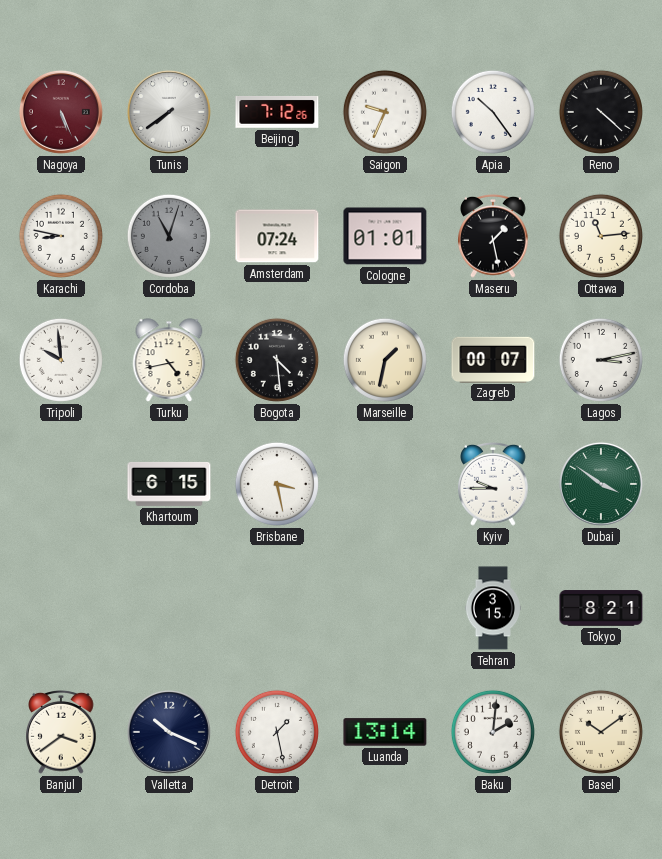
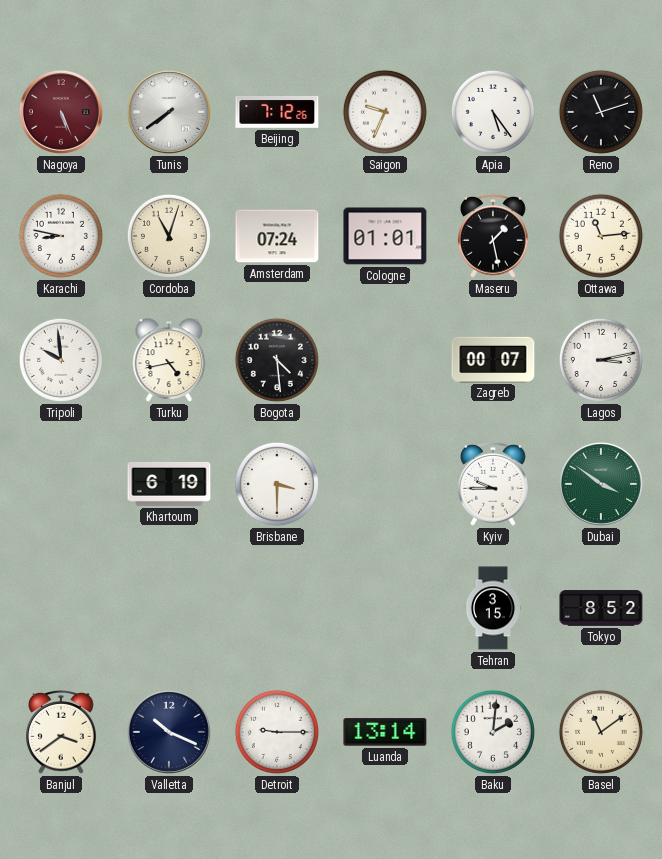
Apia: 10:24 -> 5:24
Reno: 4:22 -> 11:12
Cordoba dial: grey -> cream
Marseille: 1:32 -> none
Khartoum: 6:15 -> 6:19
Brisbane: 3:28 -> 3:30
Tokyo: 8:21 -> 8:52
Detroit: 1:28 -> 9:15
Basel: 10:09 -> 11:09
